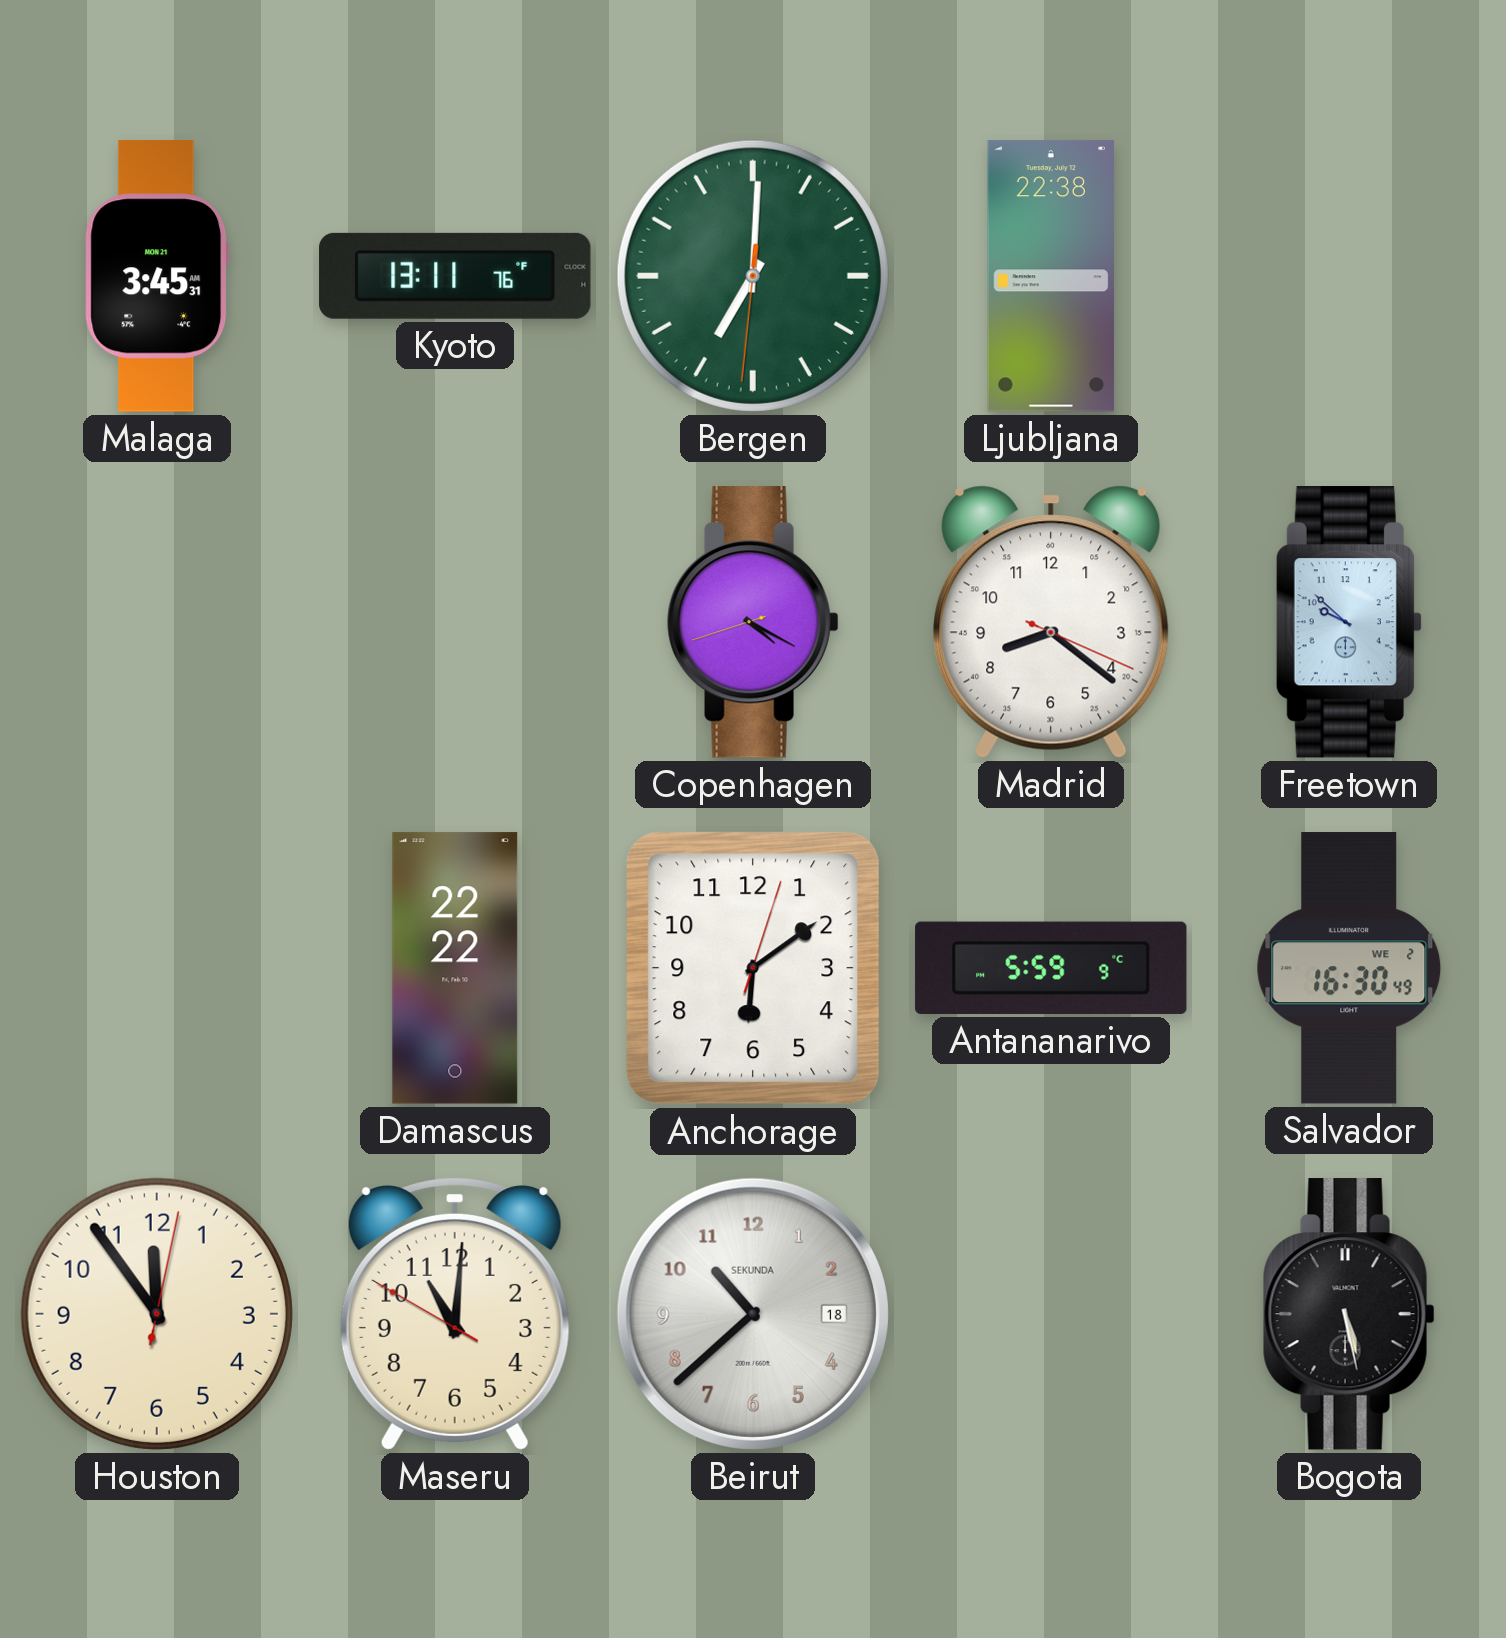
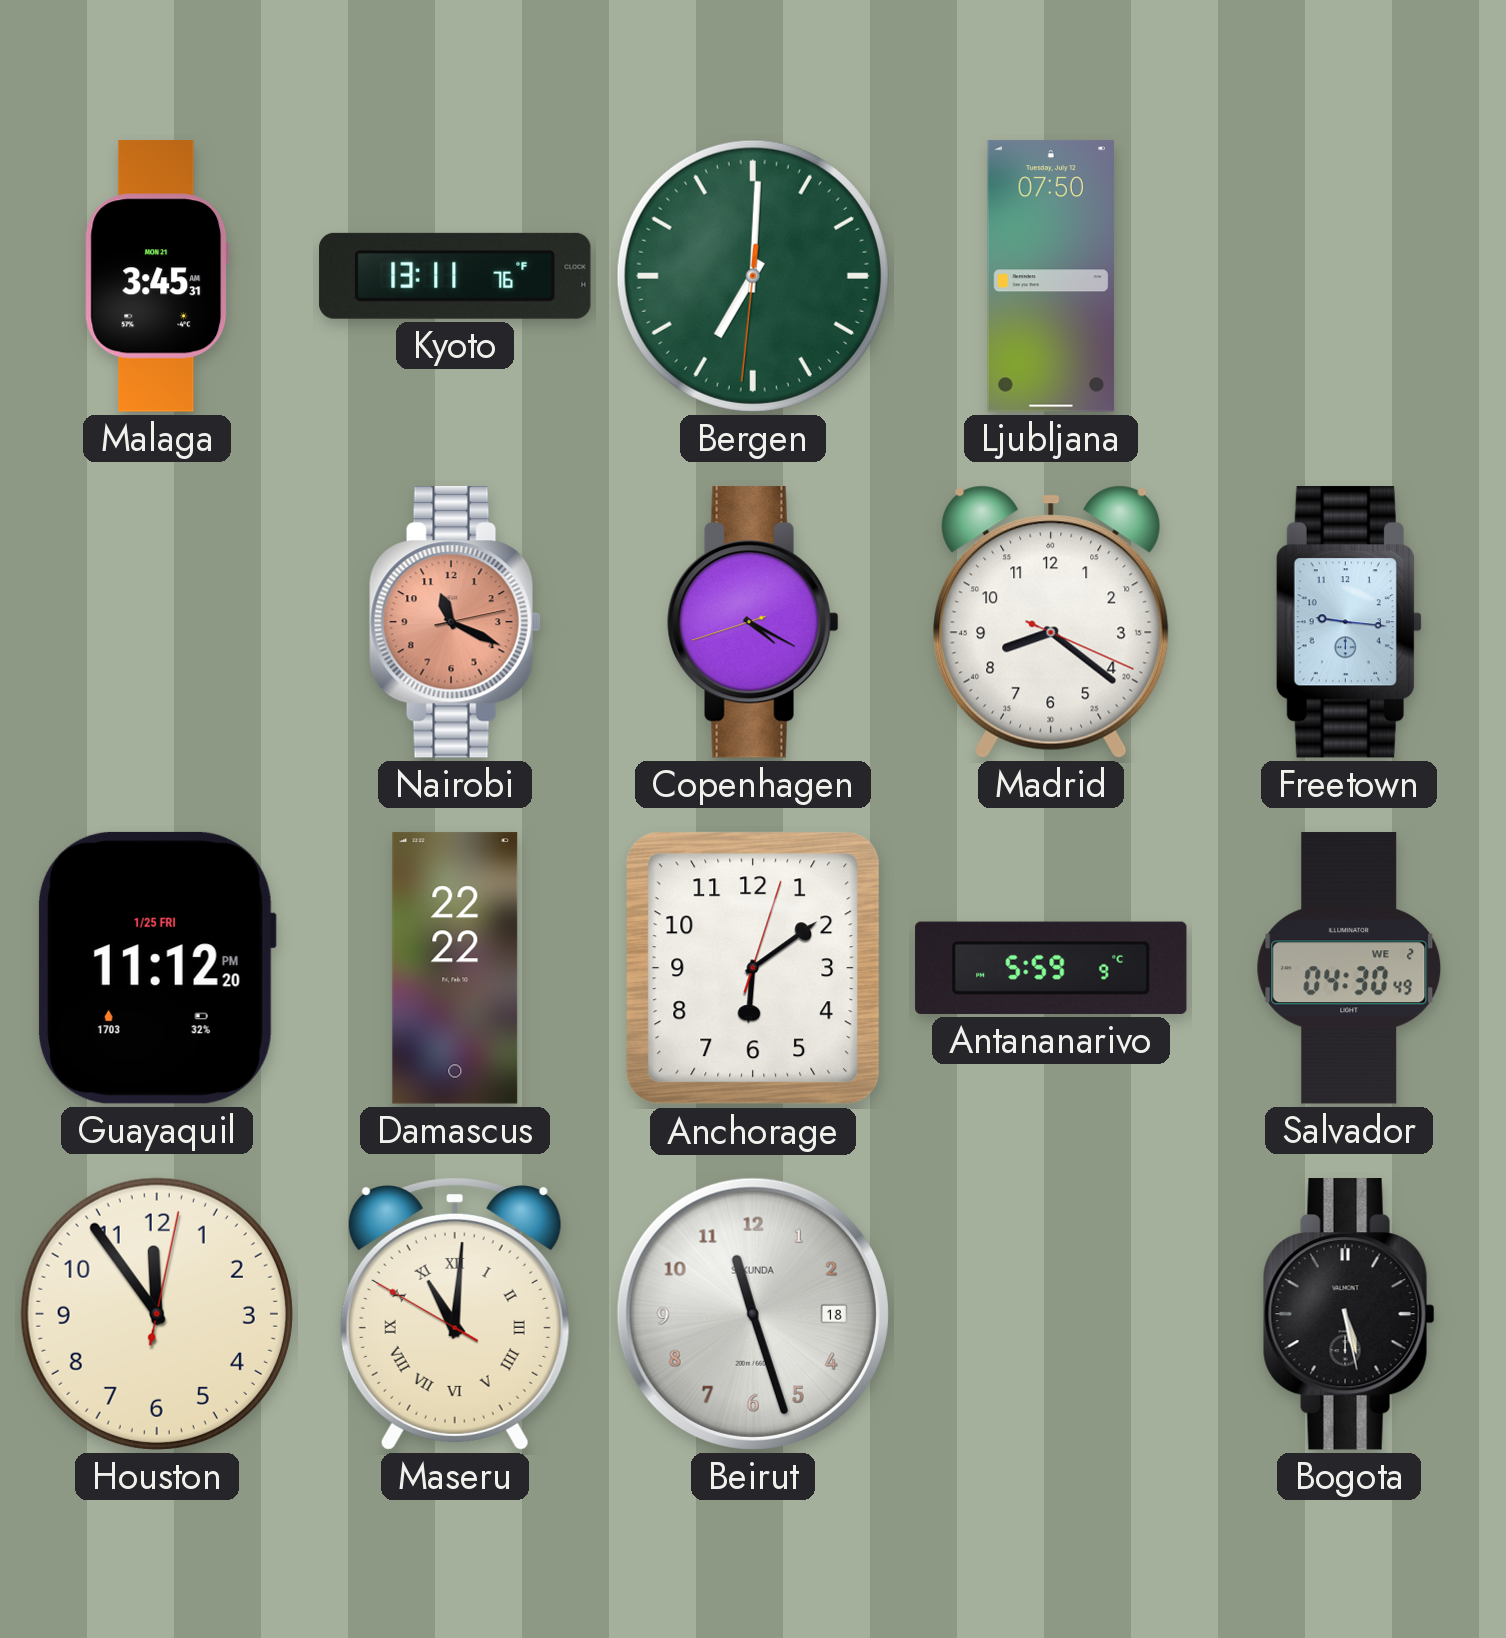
Ljubljana: 22:38 -> 07:50
Nairobi: none -> 11:19
Freetown: 9:52 -> 9:16
Guayaquil: none -> 11:12
Salvador: 16:30 -> 04:30
Maseru numerals: Arabic -> Roman
Beirut: 10:38 -> 11:27
